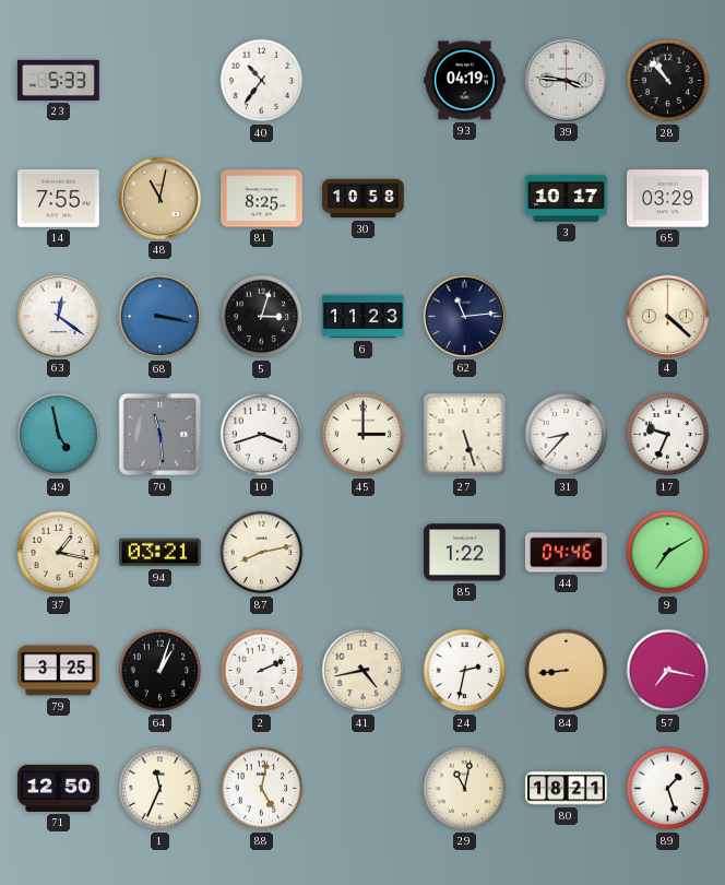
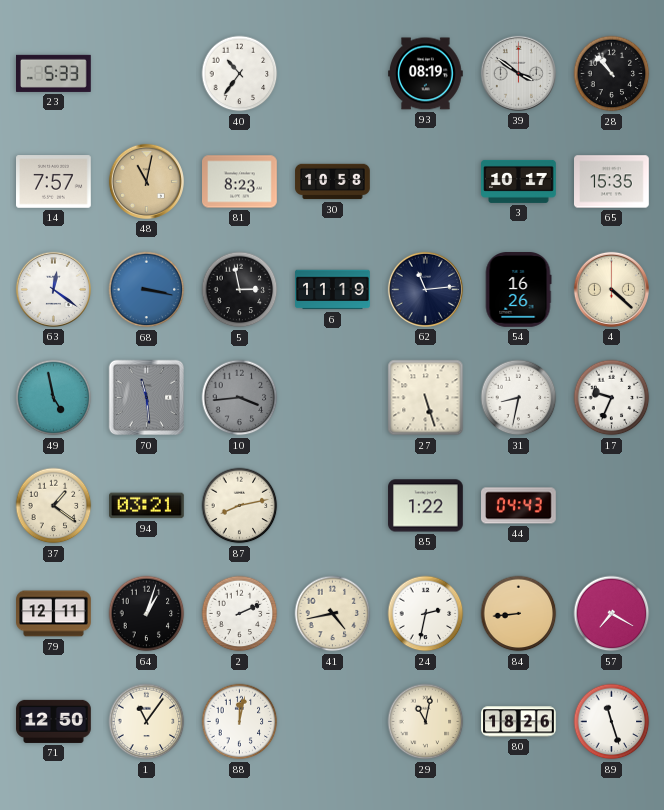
93: 04:19 -> 08:19
39: 3:46 -> 3:51
14: 7:55 -> 7:57
81: 8:25 -> 8:23
65: 03:29 -> 15:35
5: 3:03 -> 2:58
6: 11:23 -> 11:19
54: none -> 16:26
10: 3:42 -> 3:44
10 dial: white -> grey
45: 3:00 -> none
31: 8:37 -> 8:32
37: 1:17 -> 1:21
44: 04:46 -> 04:43
9: 7:10 -> none
79: 3:25 -> 12:11
57: 7:17 -> 7:20
1: 11:34 -> 11:06
88: 5:02 -> 12:02
80: 18:21 -> 18:26
89: 1:27 -> 11:27
